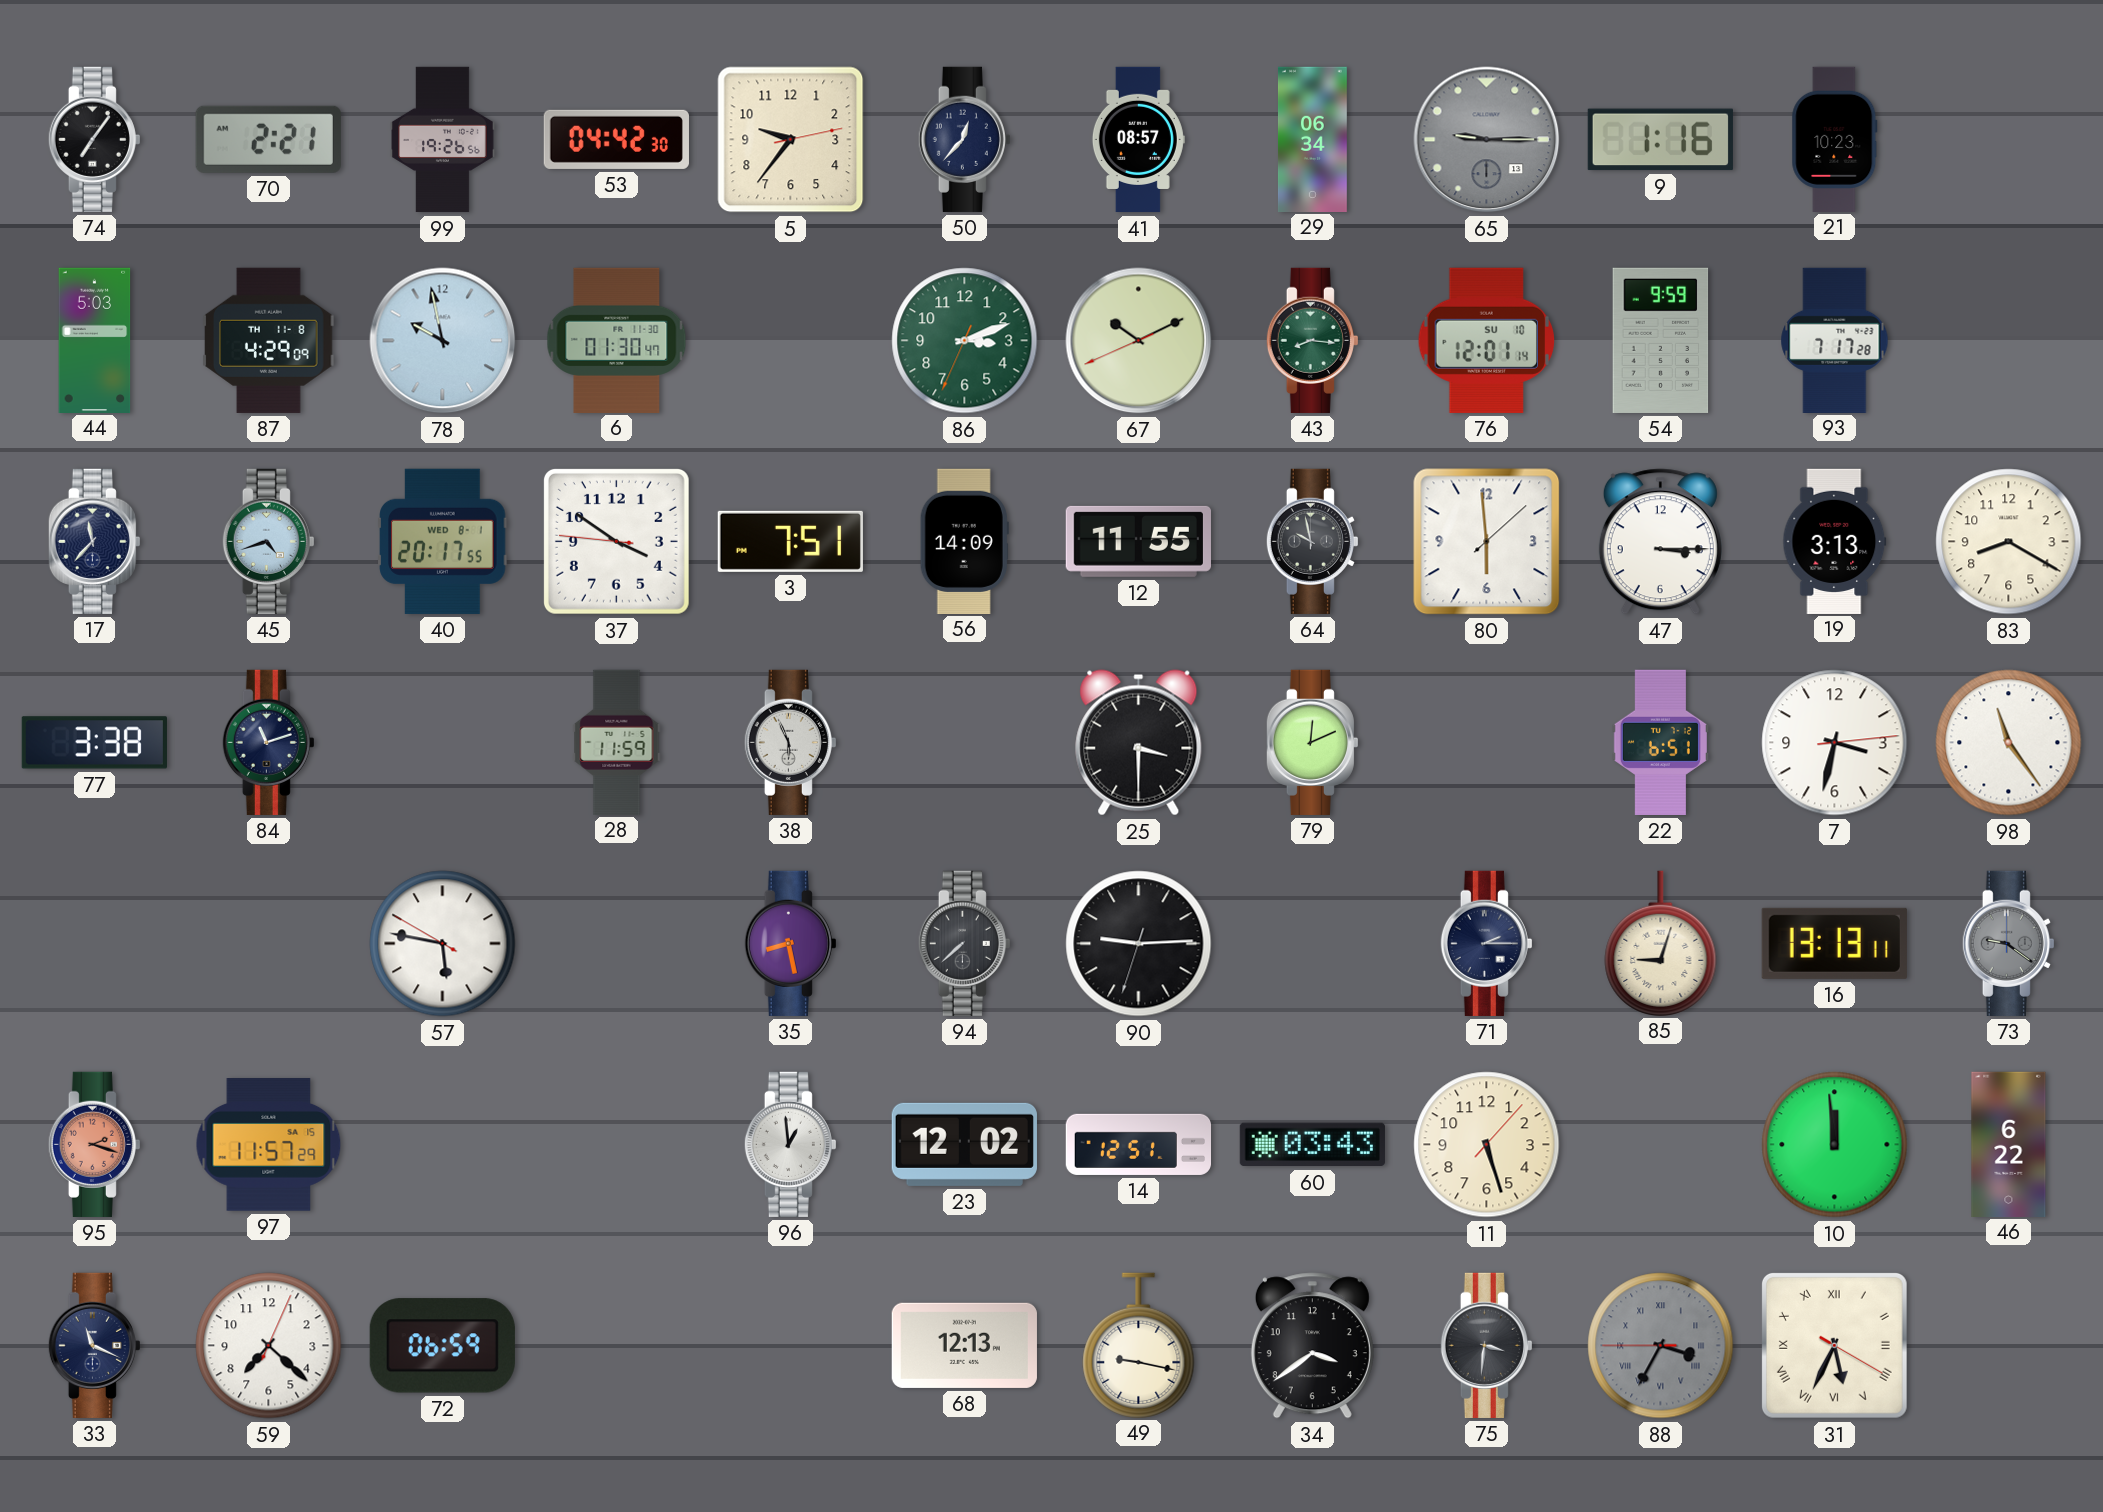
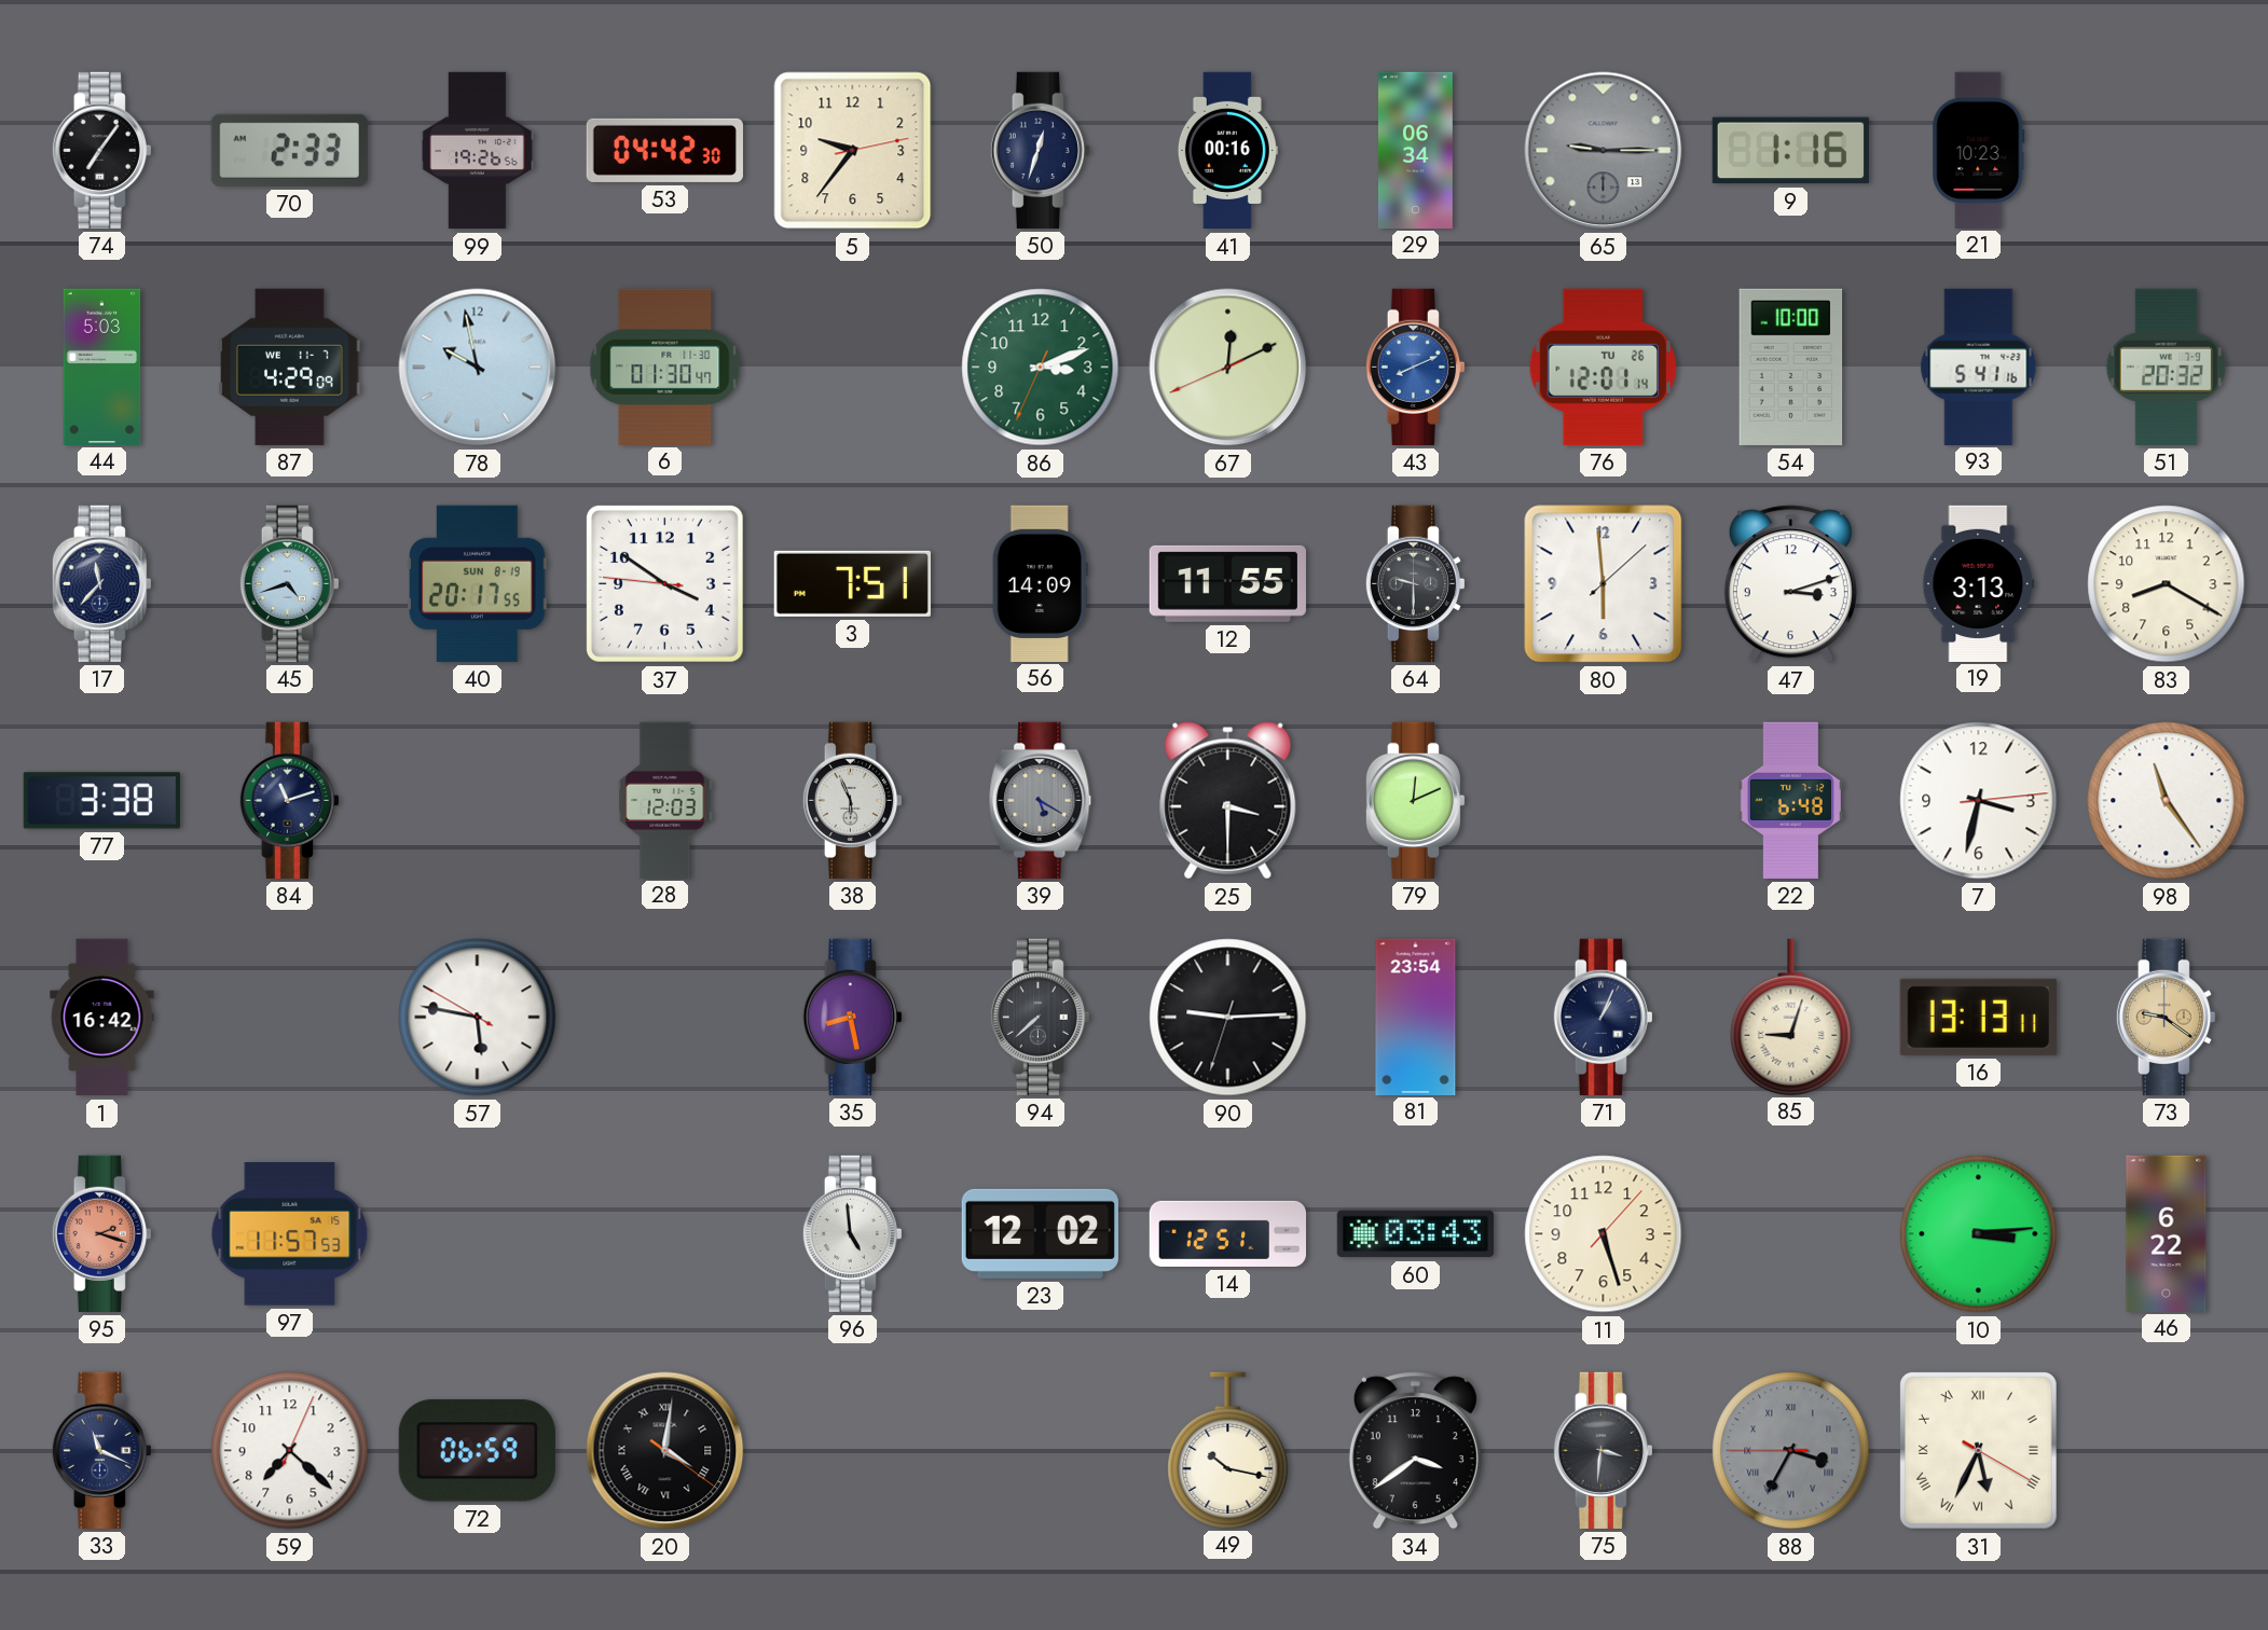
70: 2:21 -> 2:33
50: 12:37 -> 12:33
41: 08:57 -> 00:16
87 date: TH 11-8 -> WE 11-7
67: 10:10 -> 12:10
43: 8:16 -> 8:11
43 dial: green -> blue
76 date: SU 10 -> TU 26
54: 9:59 -> 10:00
93: 7:17 -> 5:41
51: none -> 20:32
40 date: WED 8-1 -> SUN 8-19
64: 9:58 -> 9:30
47: 3:15 -> 3:12
28: 11:59 -> 12:03
39: none -> 5:20
22: 6:51 -> 6:48
1: none -> 16:42
81: none -> 23:54
71: 2:15 -> 1:04
73 dial: grey -> champagne
97: 11:57:29 -> 11:57:53
96: 12:59 -> 4:59
10: 11:59 -> 3:14
20: none -> 4:01
68: 12:13 -> none
49: 9:17 -> 10:17
